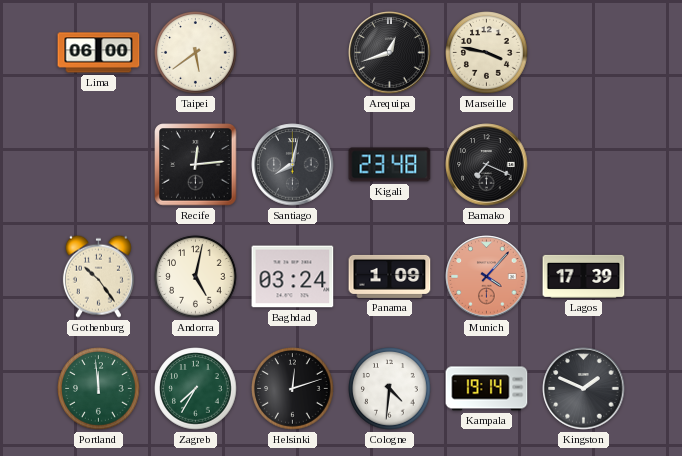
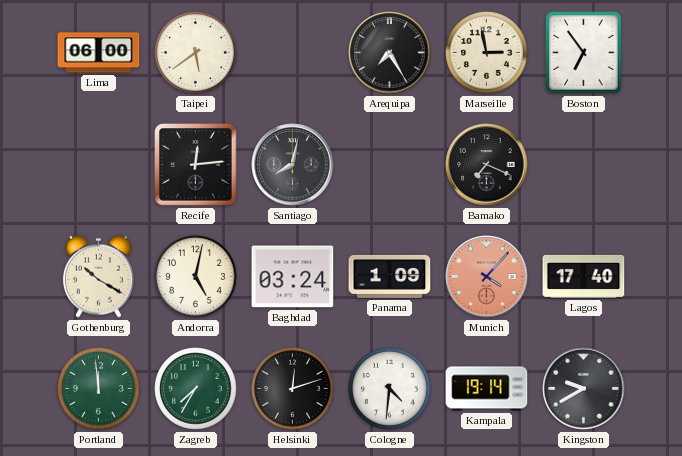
Arequipa: 12:42 -> 7:25
Marseille: 3:47 -> 2:58
Boston: none -> 6:54
Kigali: 23:48 -> none
Gothenburg: 10:24 -> 10:20
Lagos: 17:39 -> 17:40
Kingston: 1:49 -> 9:40
